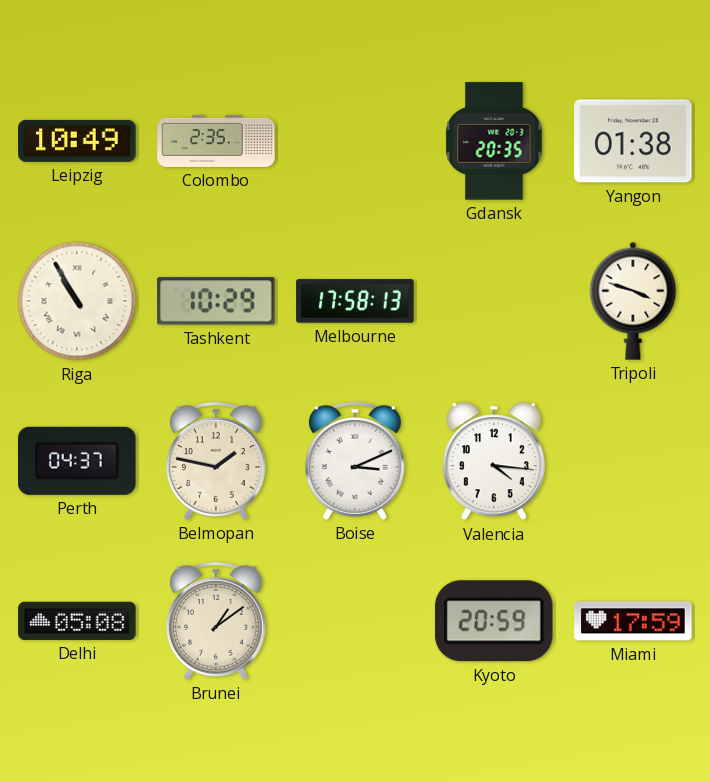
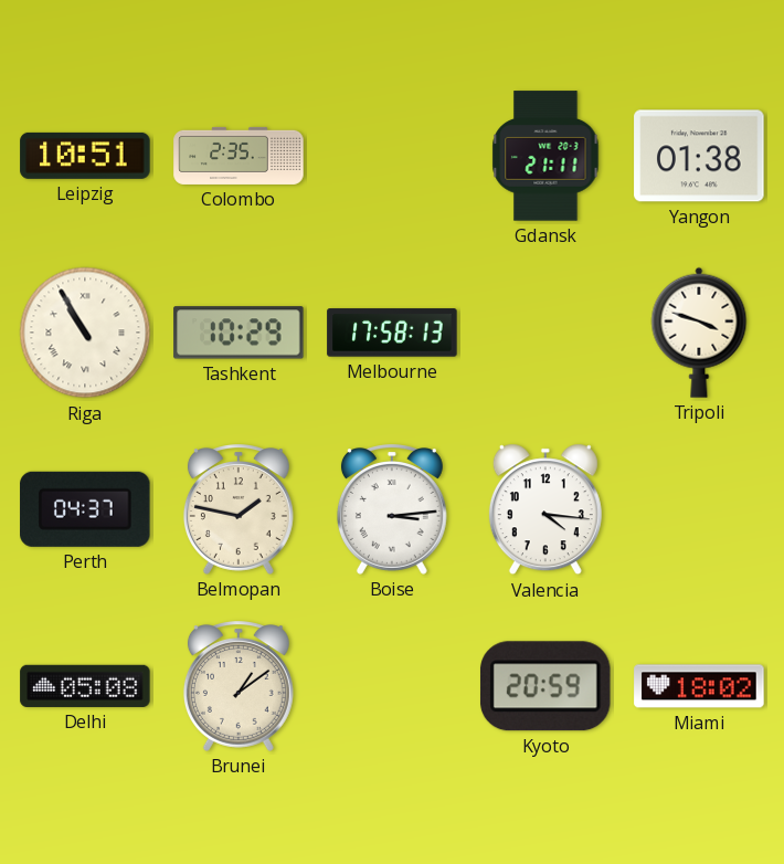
Leipzig: 10:49 -> 10:51
Gdansk: 20:35 -> 21:11
Boise: 3:11 -> 3:14
Miami: 17:59 -> 18:02
